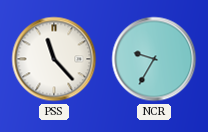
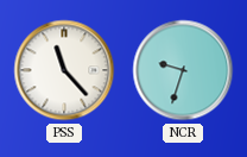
NCR: 9:35 -> 9:33
